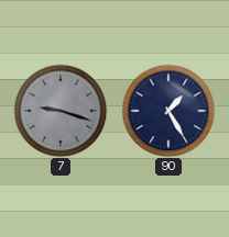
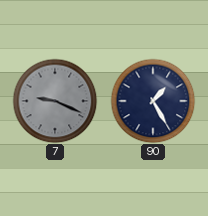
7: 9:18 -> 9:19
